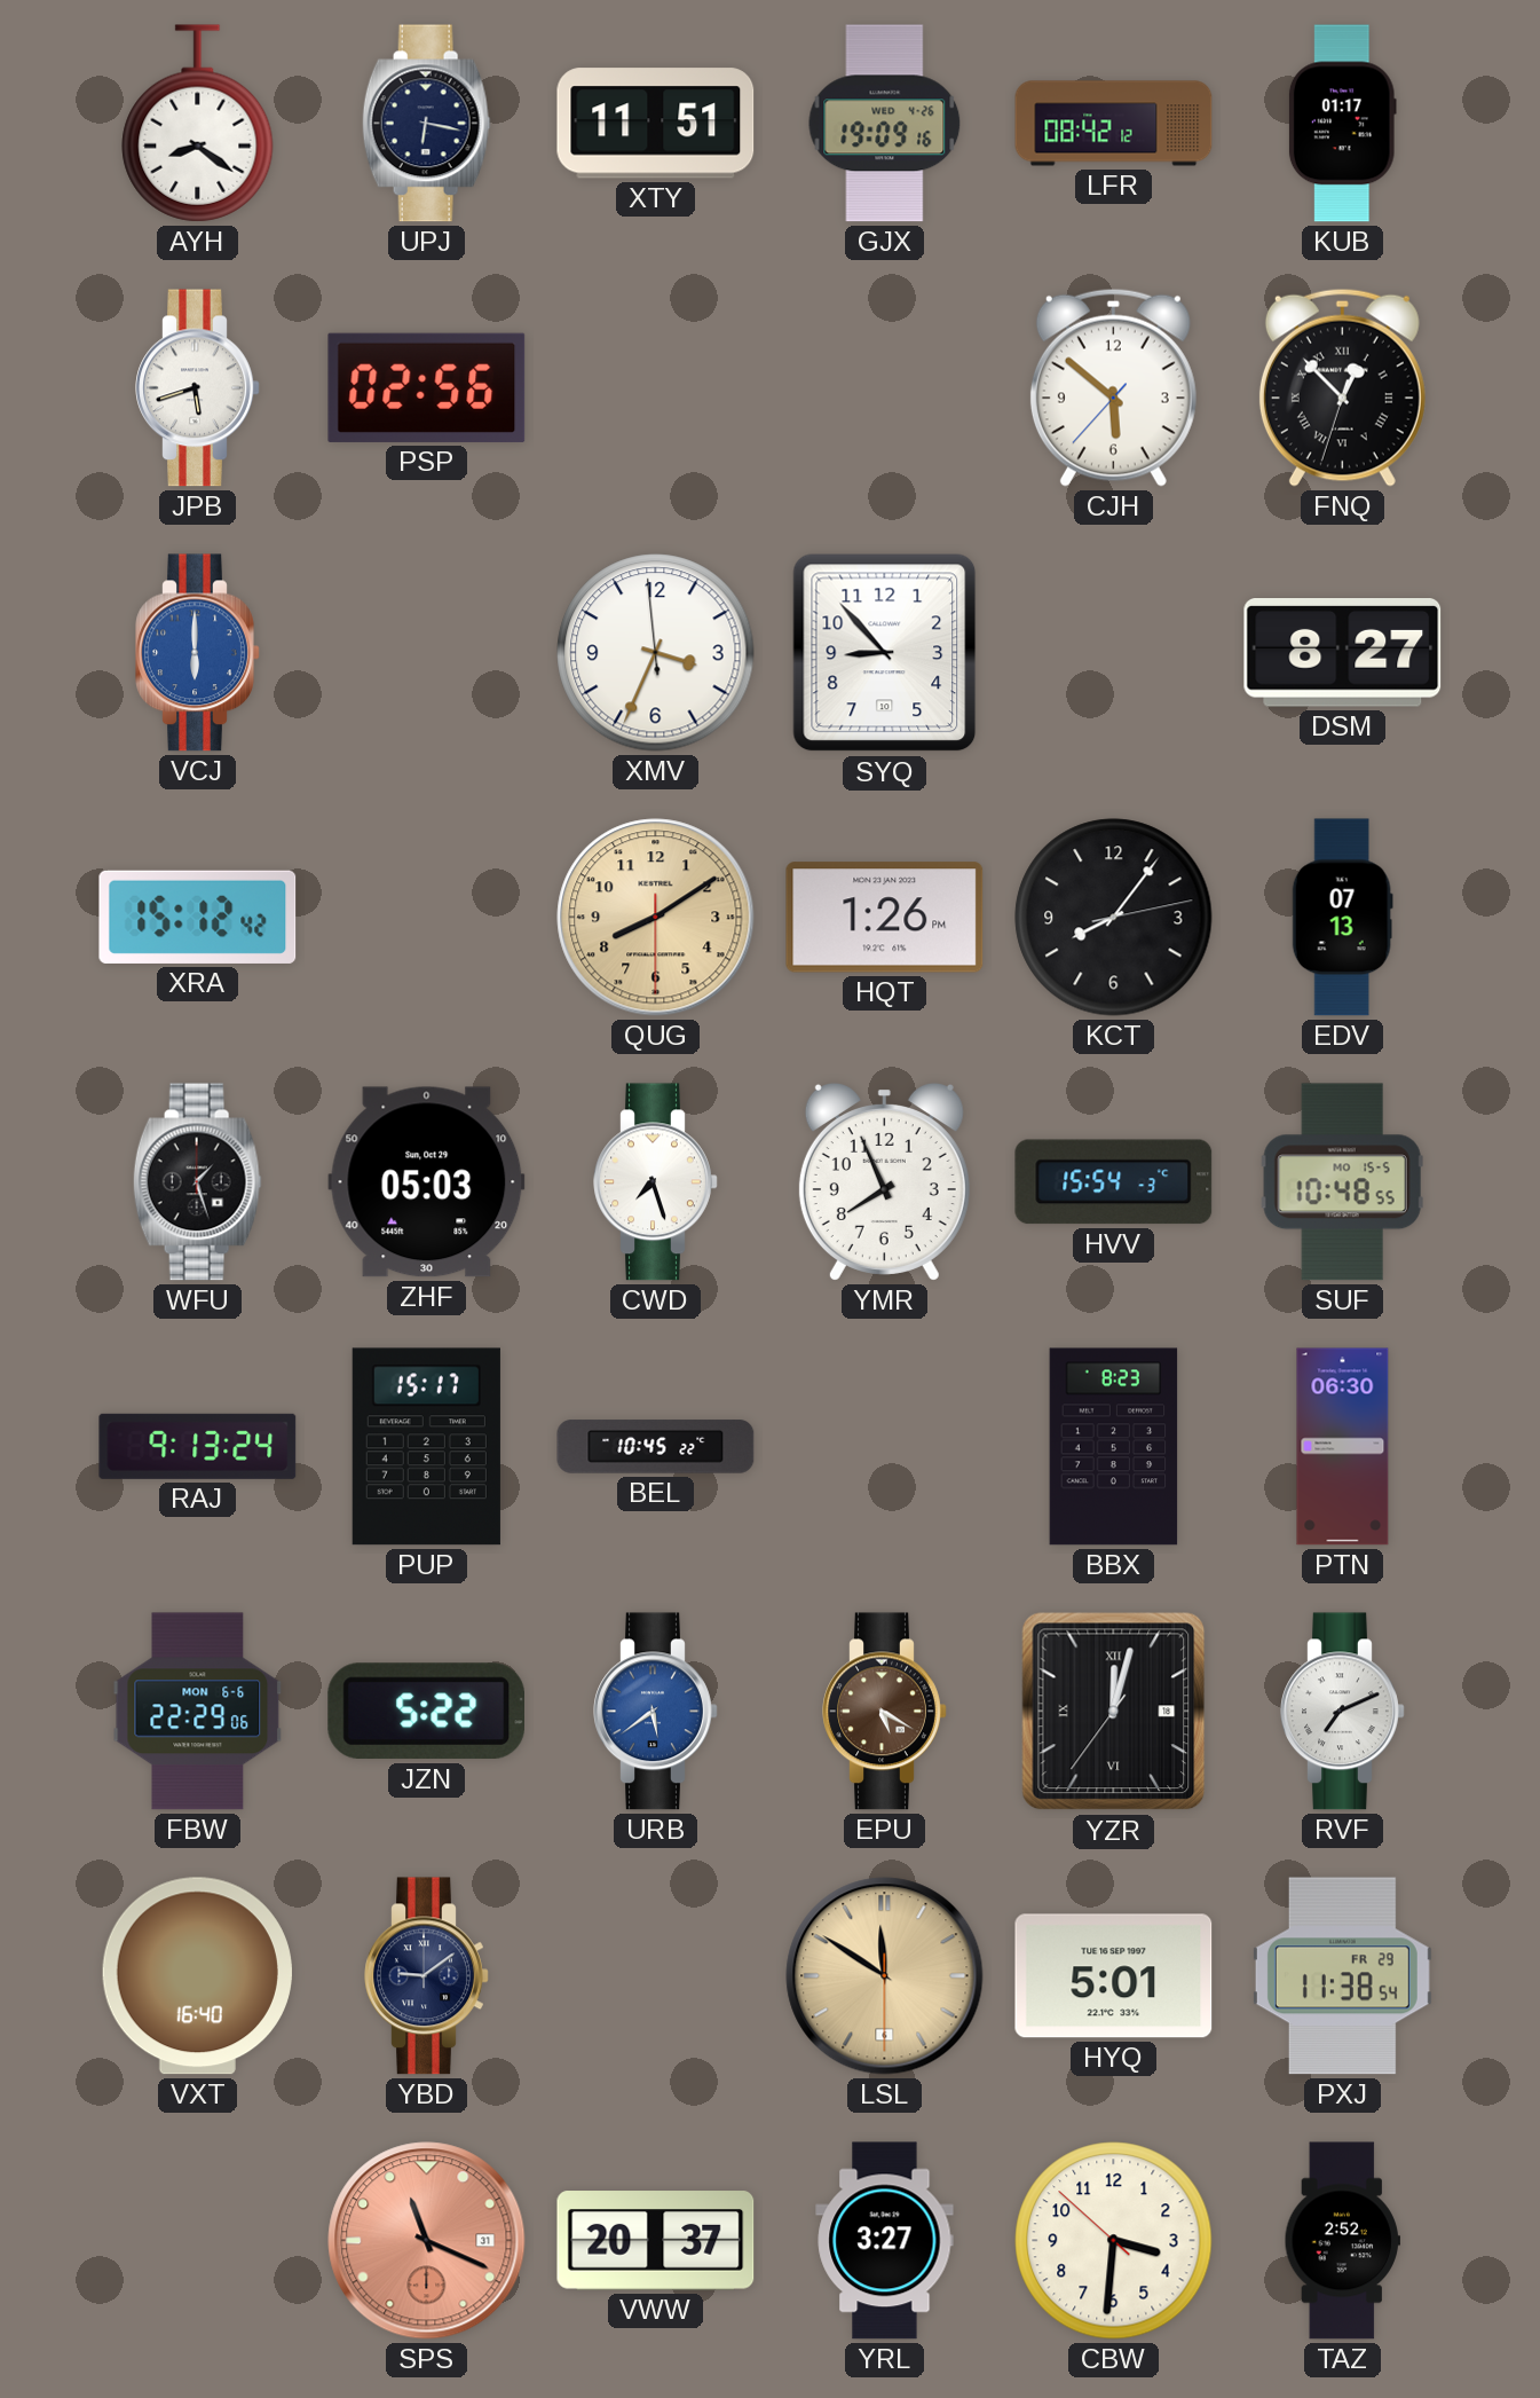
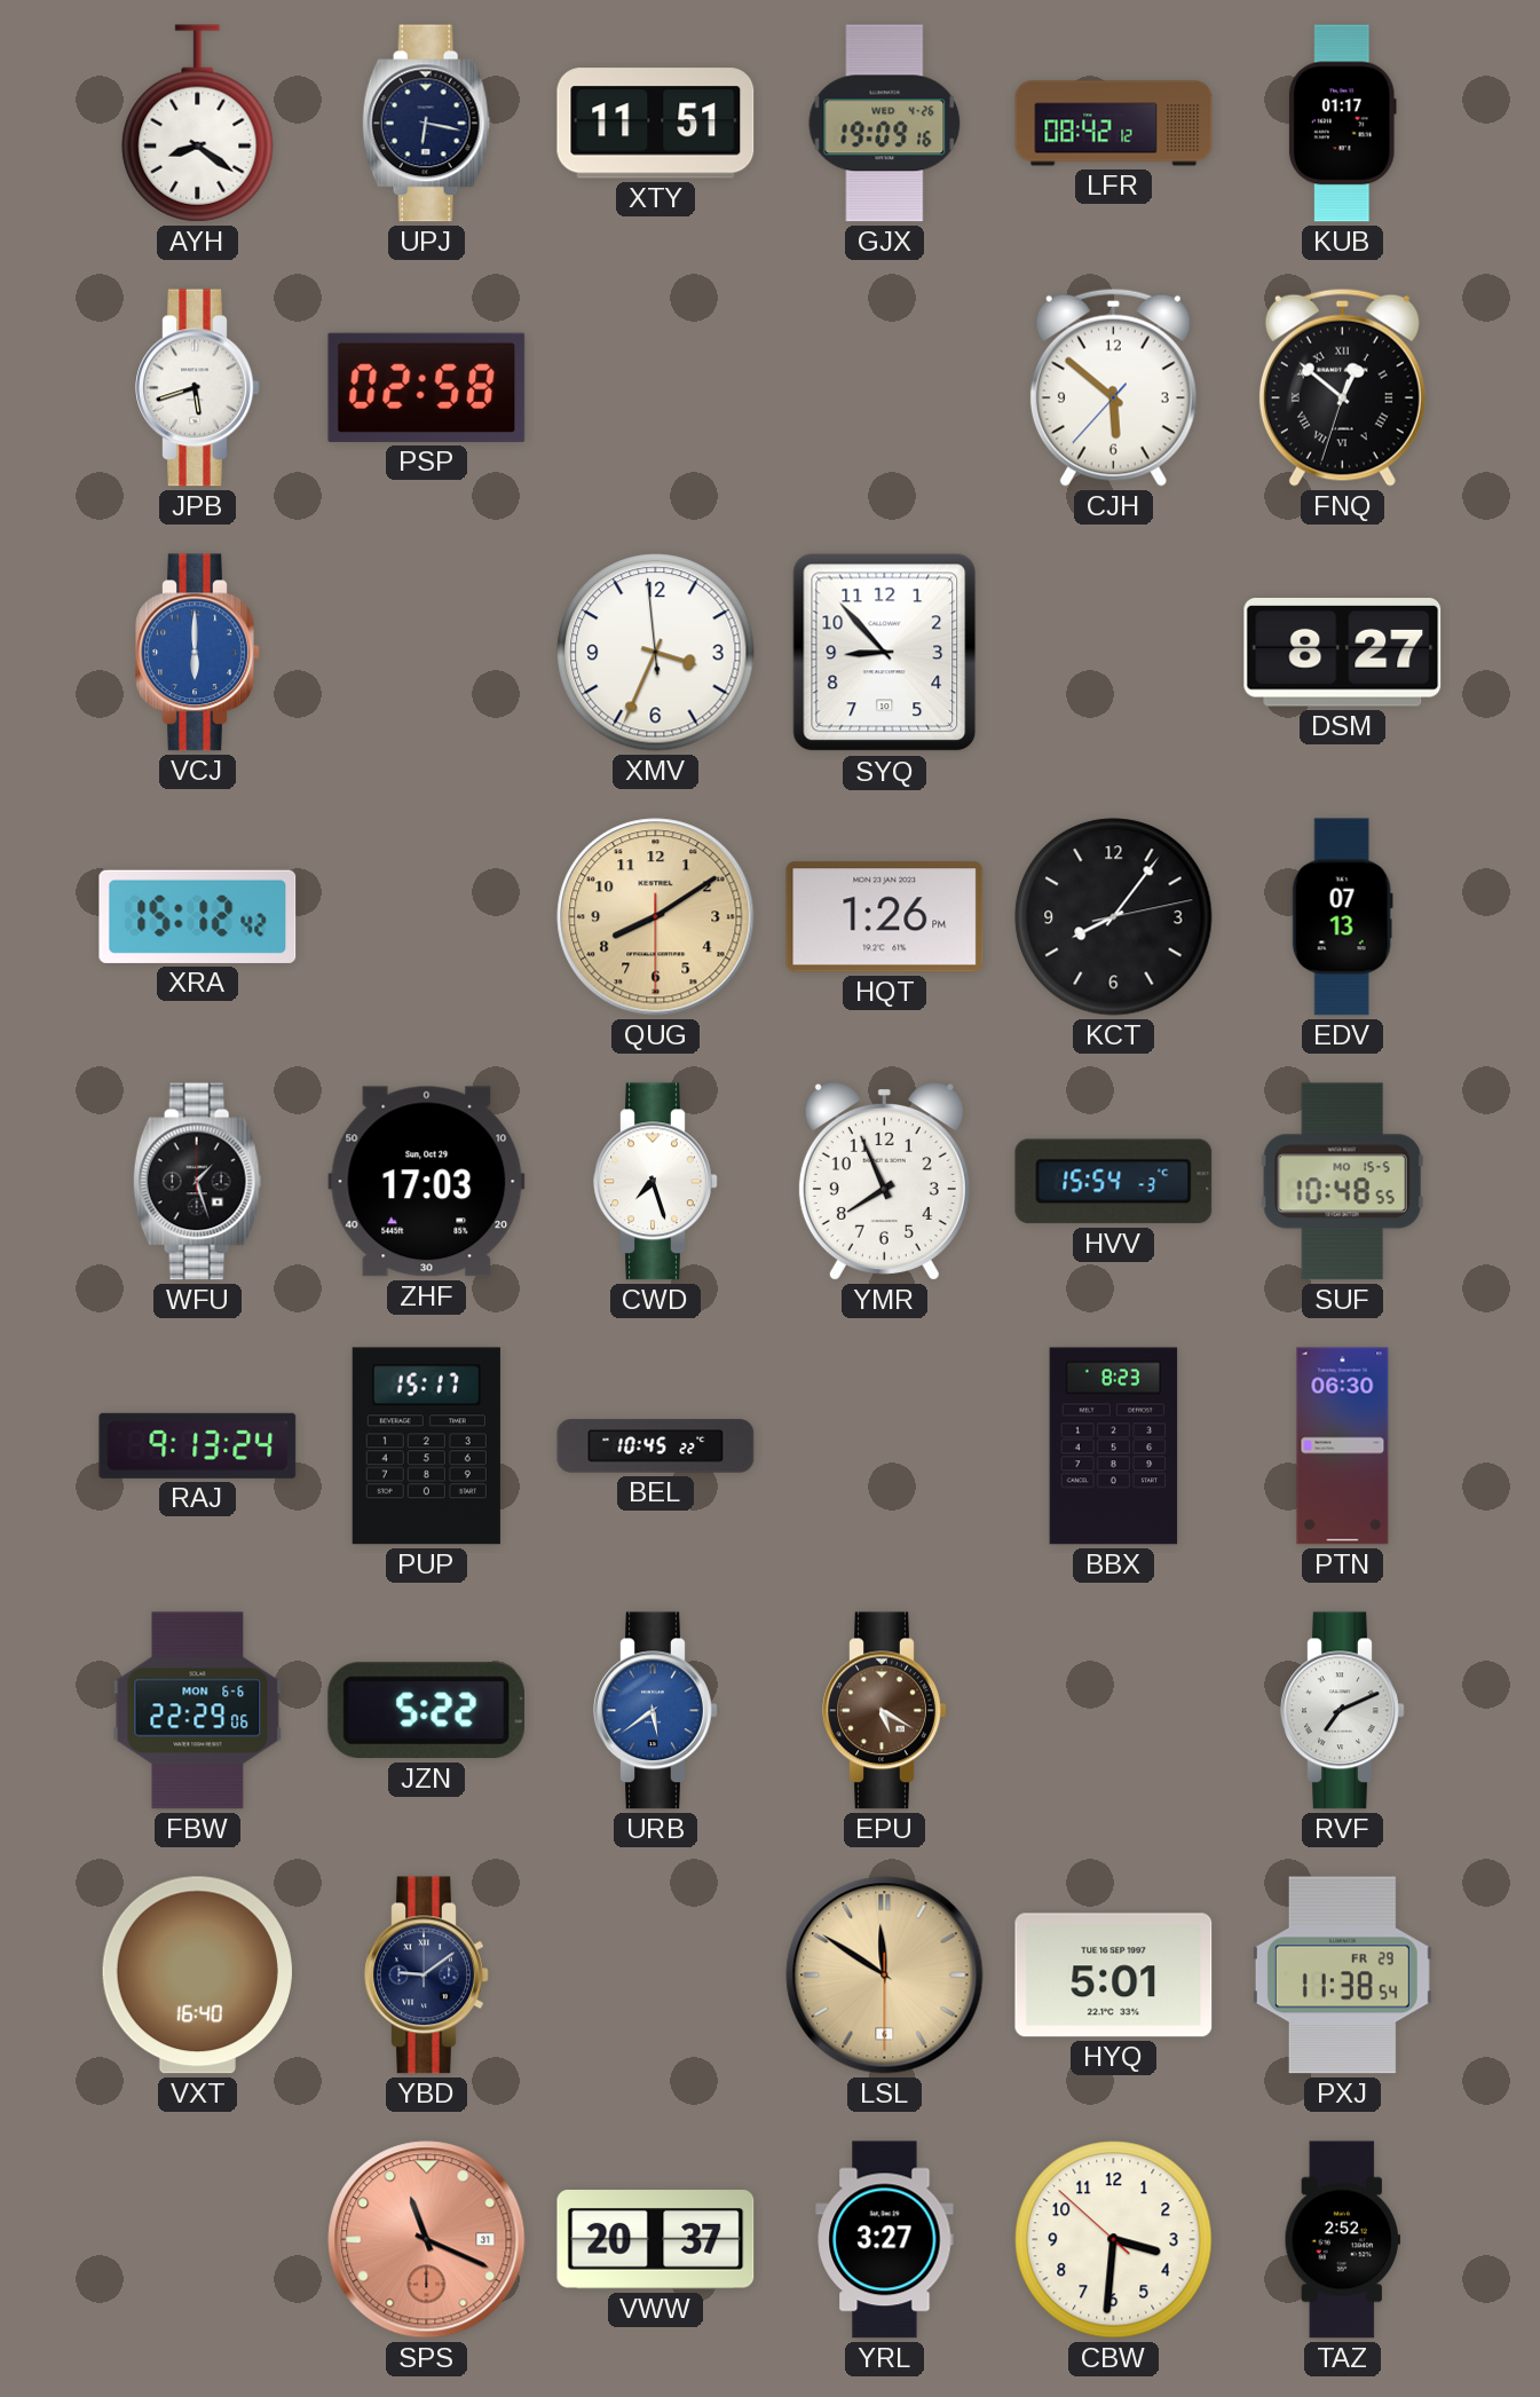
PSP: 02:56 -> 02:58
FNQ: 12:52 -> 12:51
ZHF: 05:03 -> 17:03
YZR: 12:02 -> none
